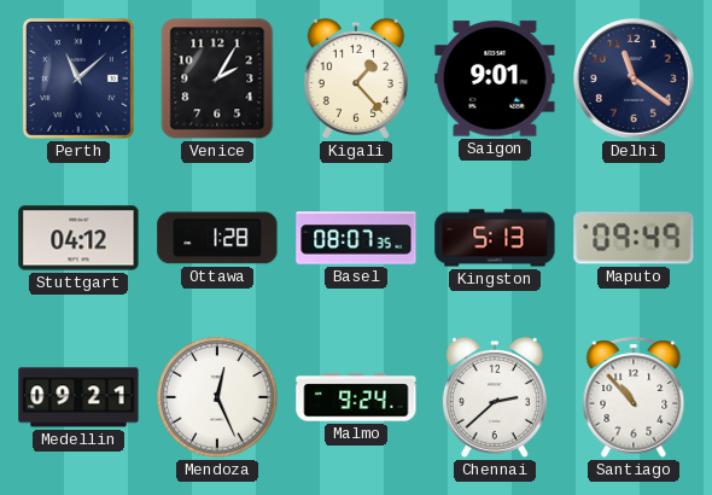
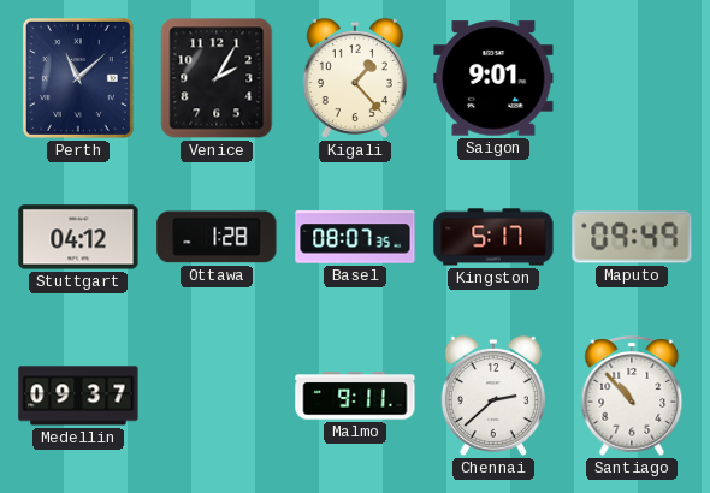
Delhi: 11:21 -> none
Kingston: 5:13 -> 5:17
Medellin: 09:21 -> 09:37
Mendoza: 12:26 -> none
Malmo: 9:24 -> 9:11
